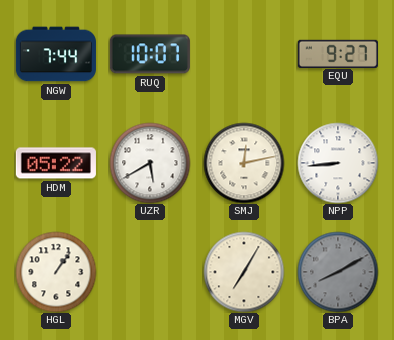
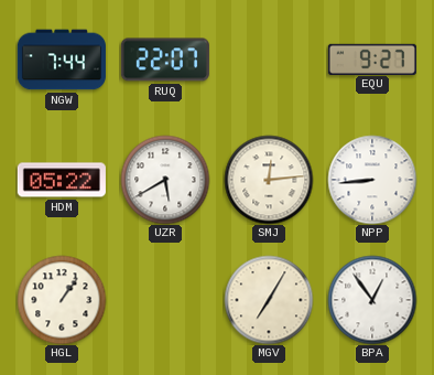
RUQ: 10:07 -> 22:07
SMJ: 12:13 -> 12:14
BPA: 8:10 -> 12:54
BPA dial: grey -> white
